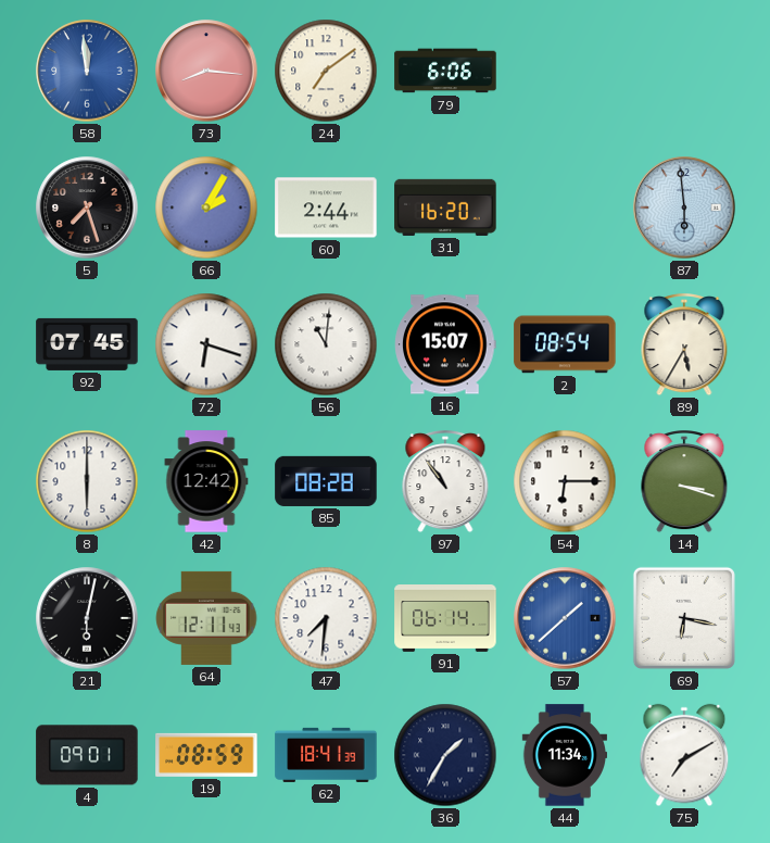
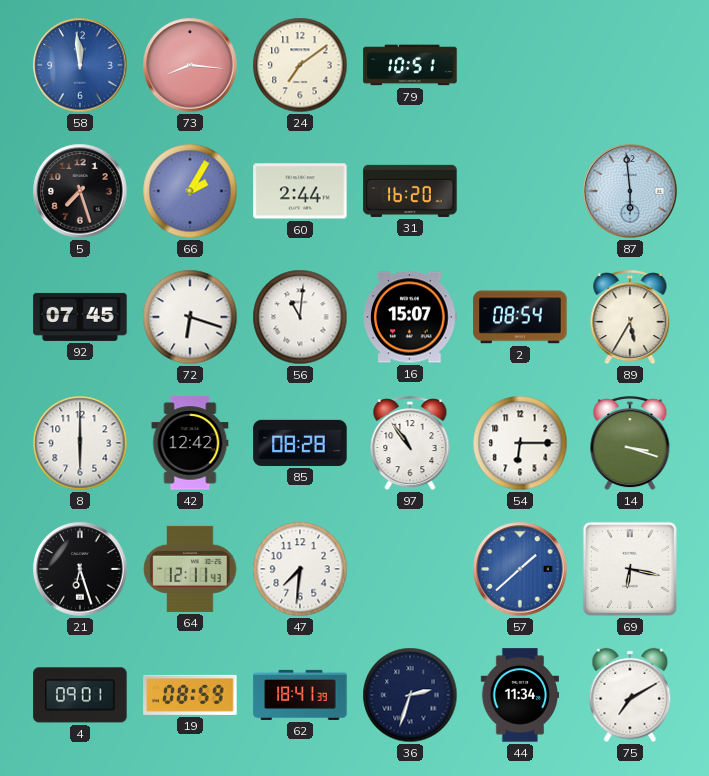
79: 6:06 -> 10:51
21: 6:02 -> 6:27
91: 06:14 -> none
36: 1:35 -> 2:33
